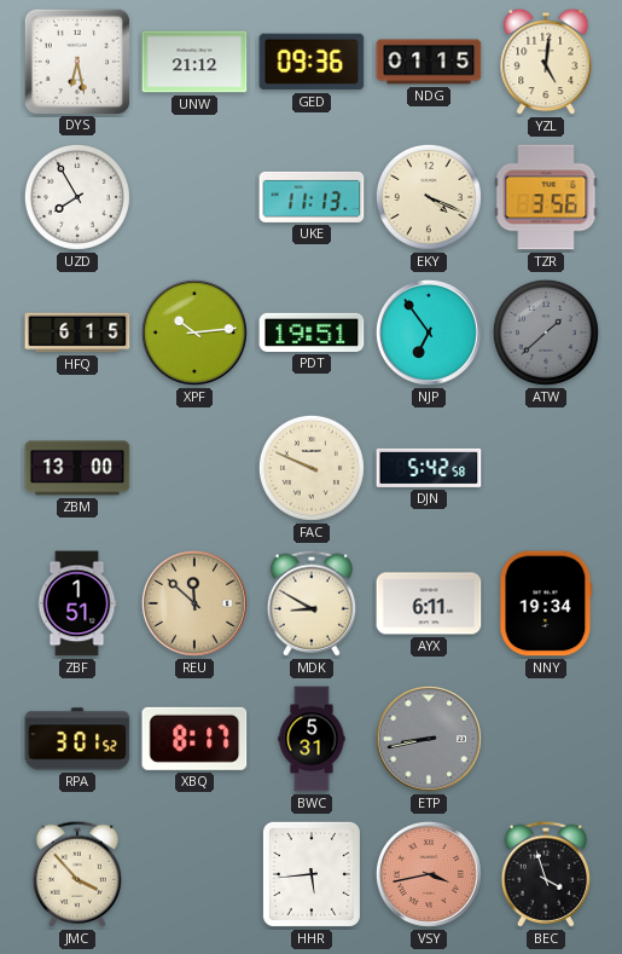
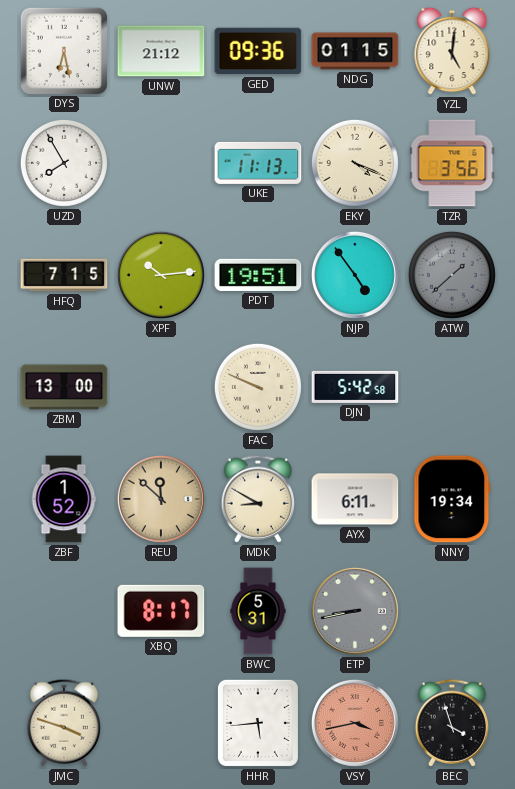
HFQ: 6:15 -> 7:15
NJP: 6:54 -> 4:54
ZBF: 1:51 -> 1:52
RPA: 3:01 -> none
JMC: 3:53 -> 3:48
